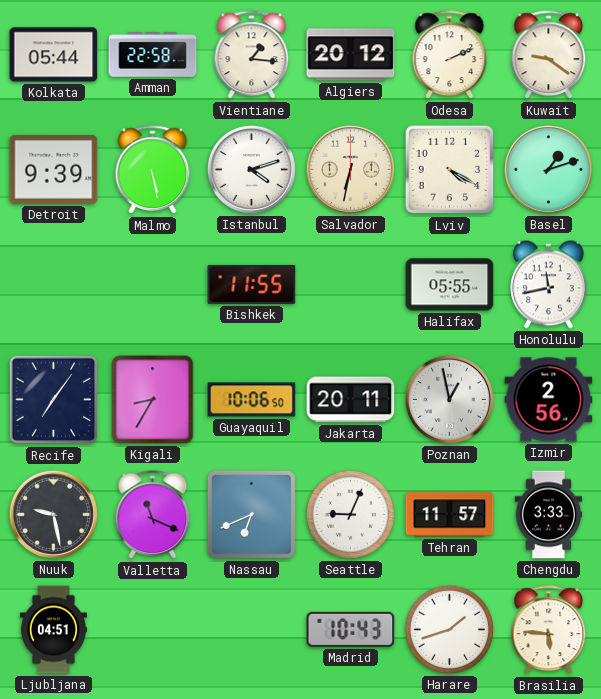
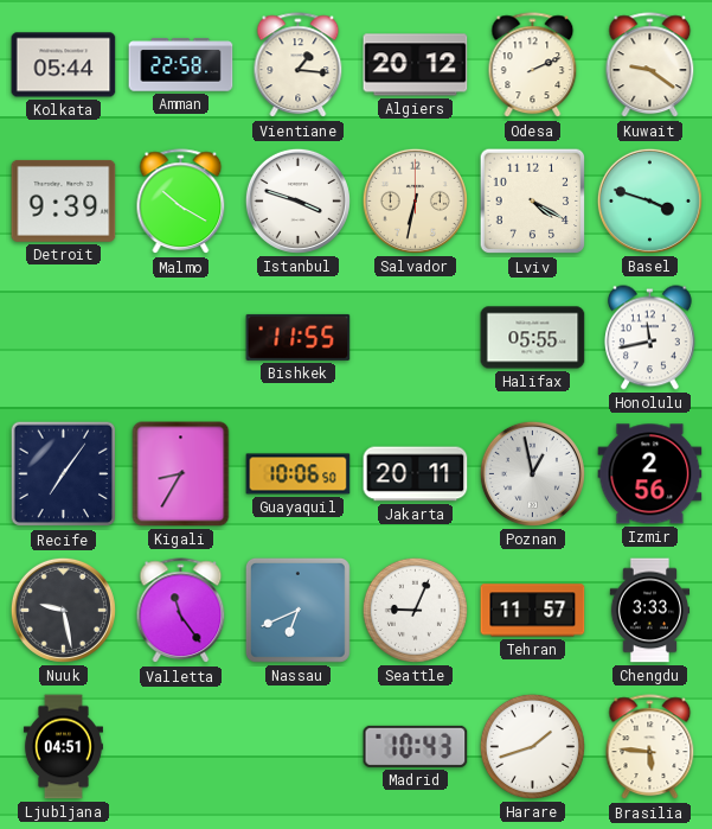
Malmo: 5:28 -> 10:20
Istanbul: 4:12 -> 3:48
Basel: 1:12 -> 3:48
Valletta: 11:19 -> 11:24
